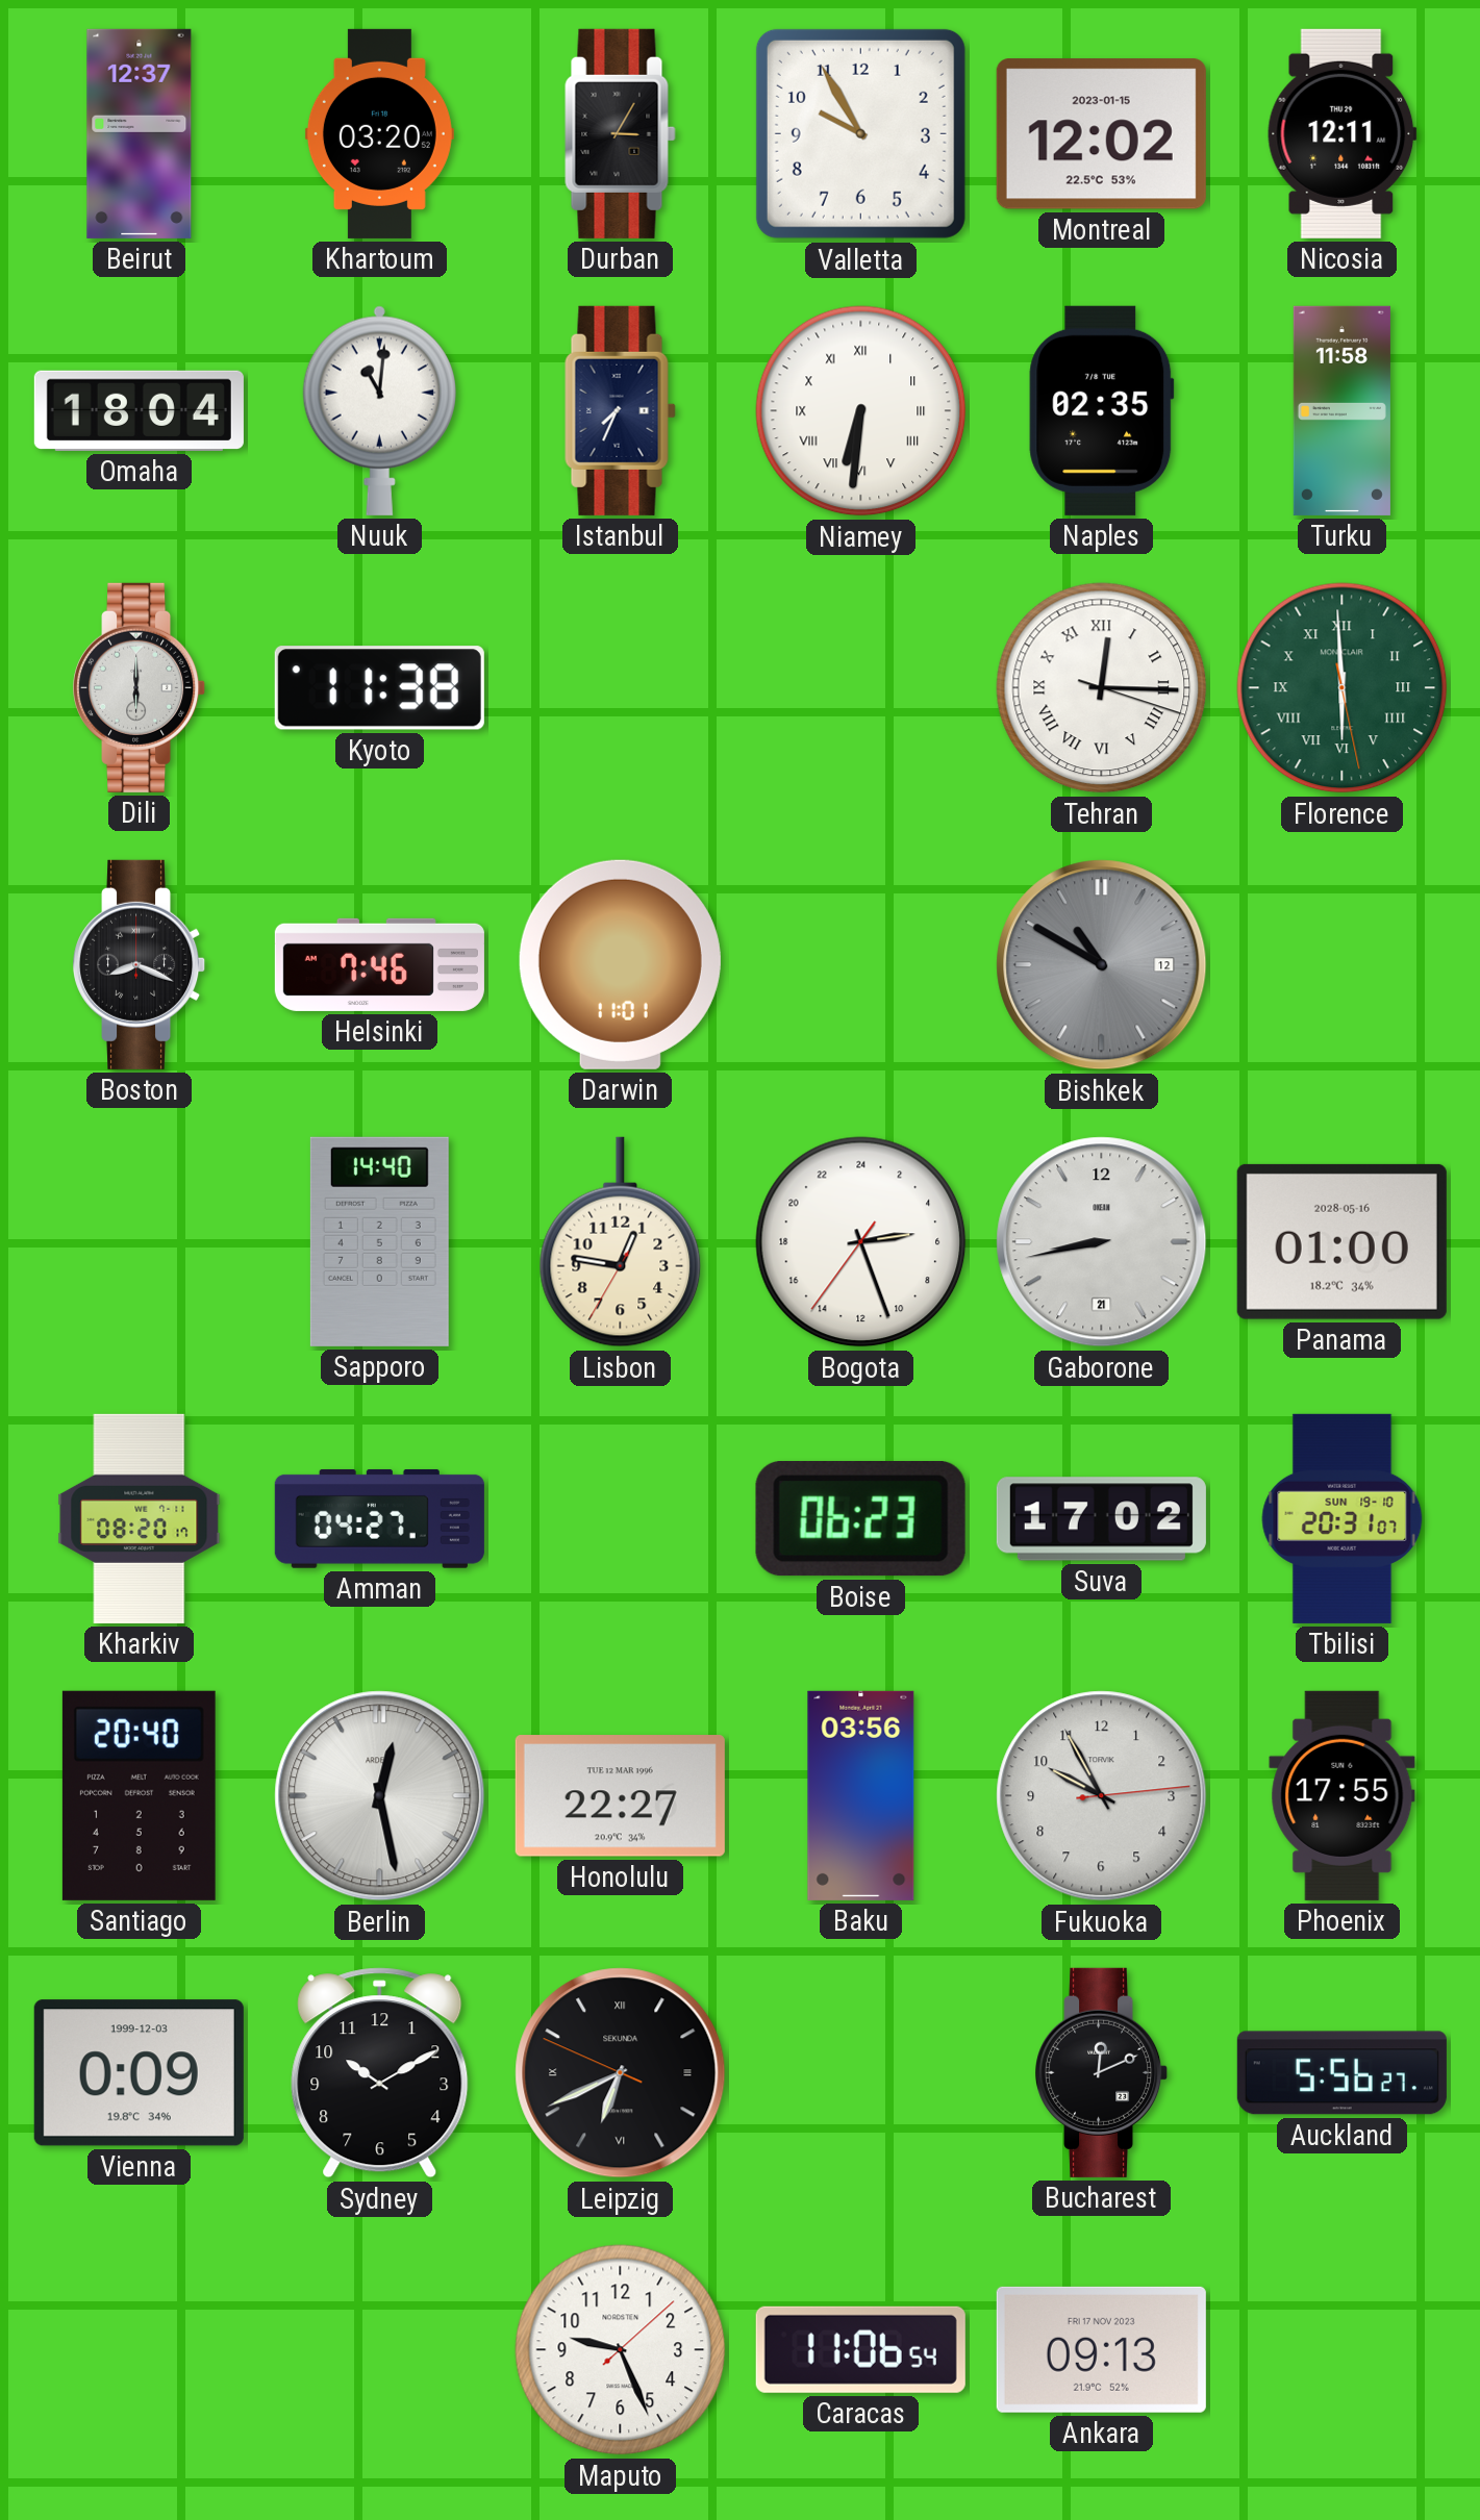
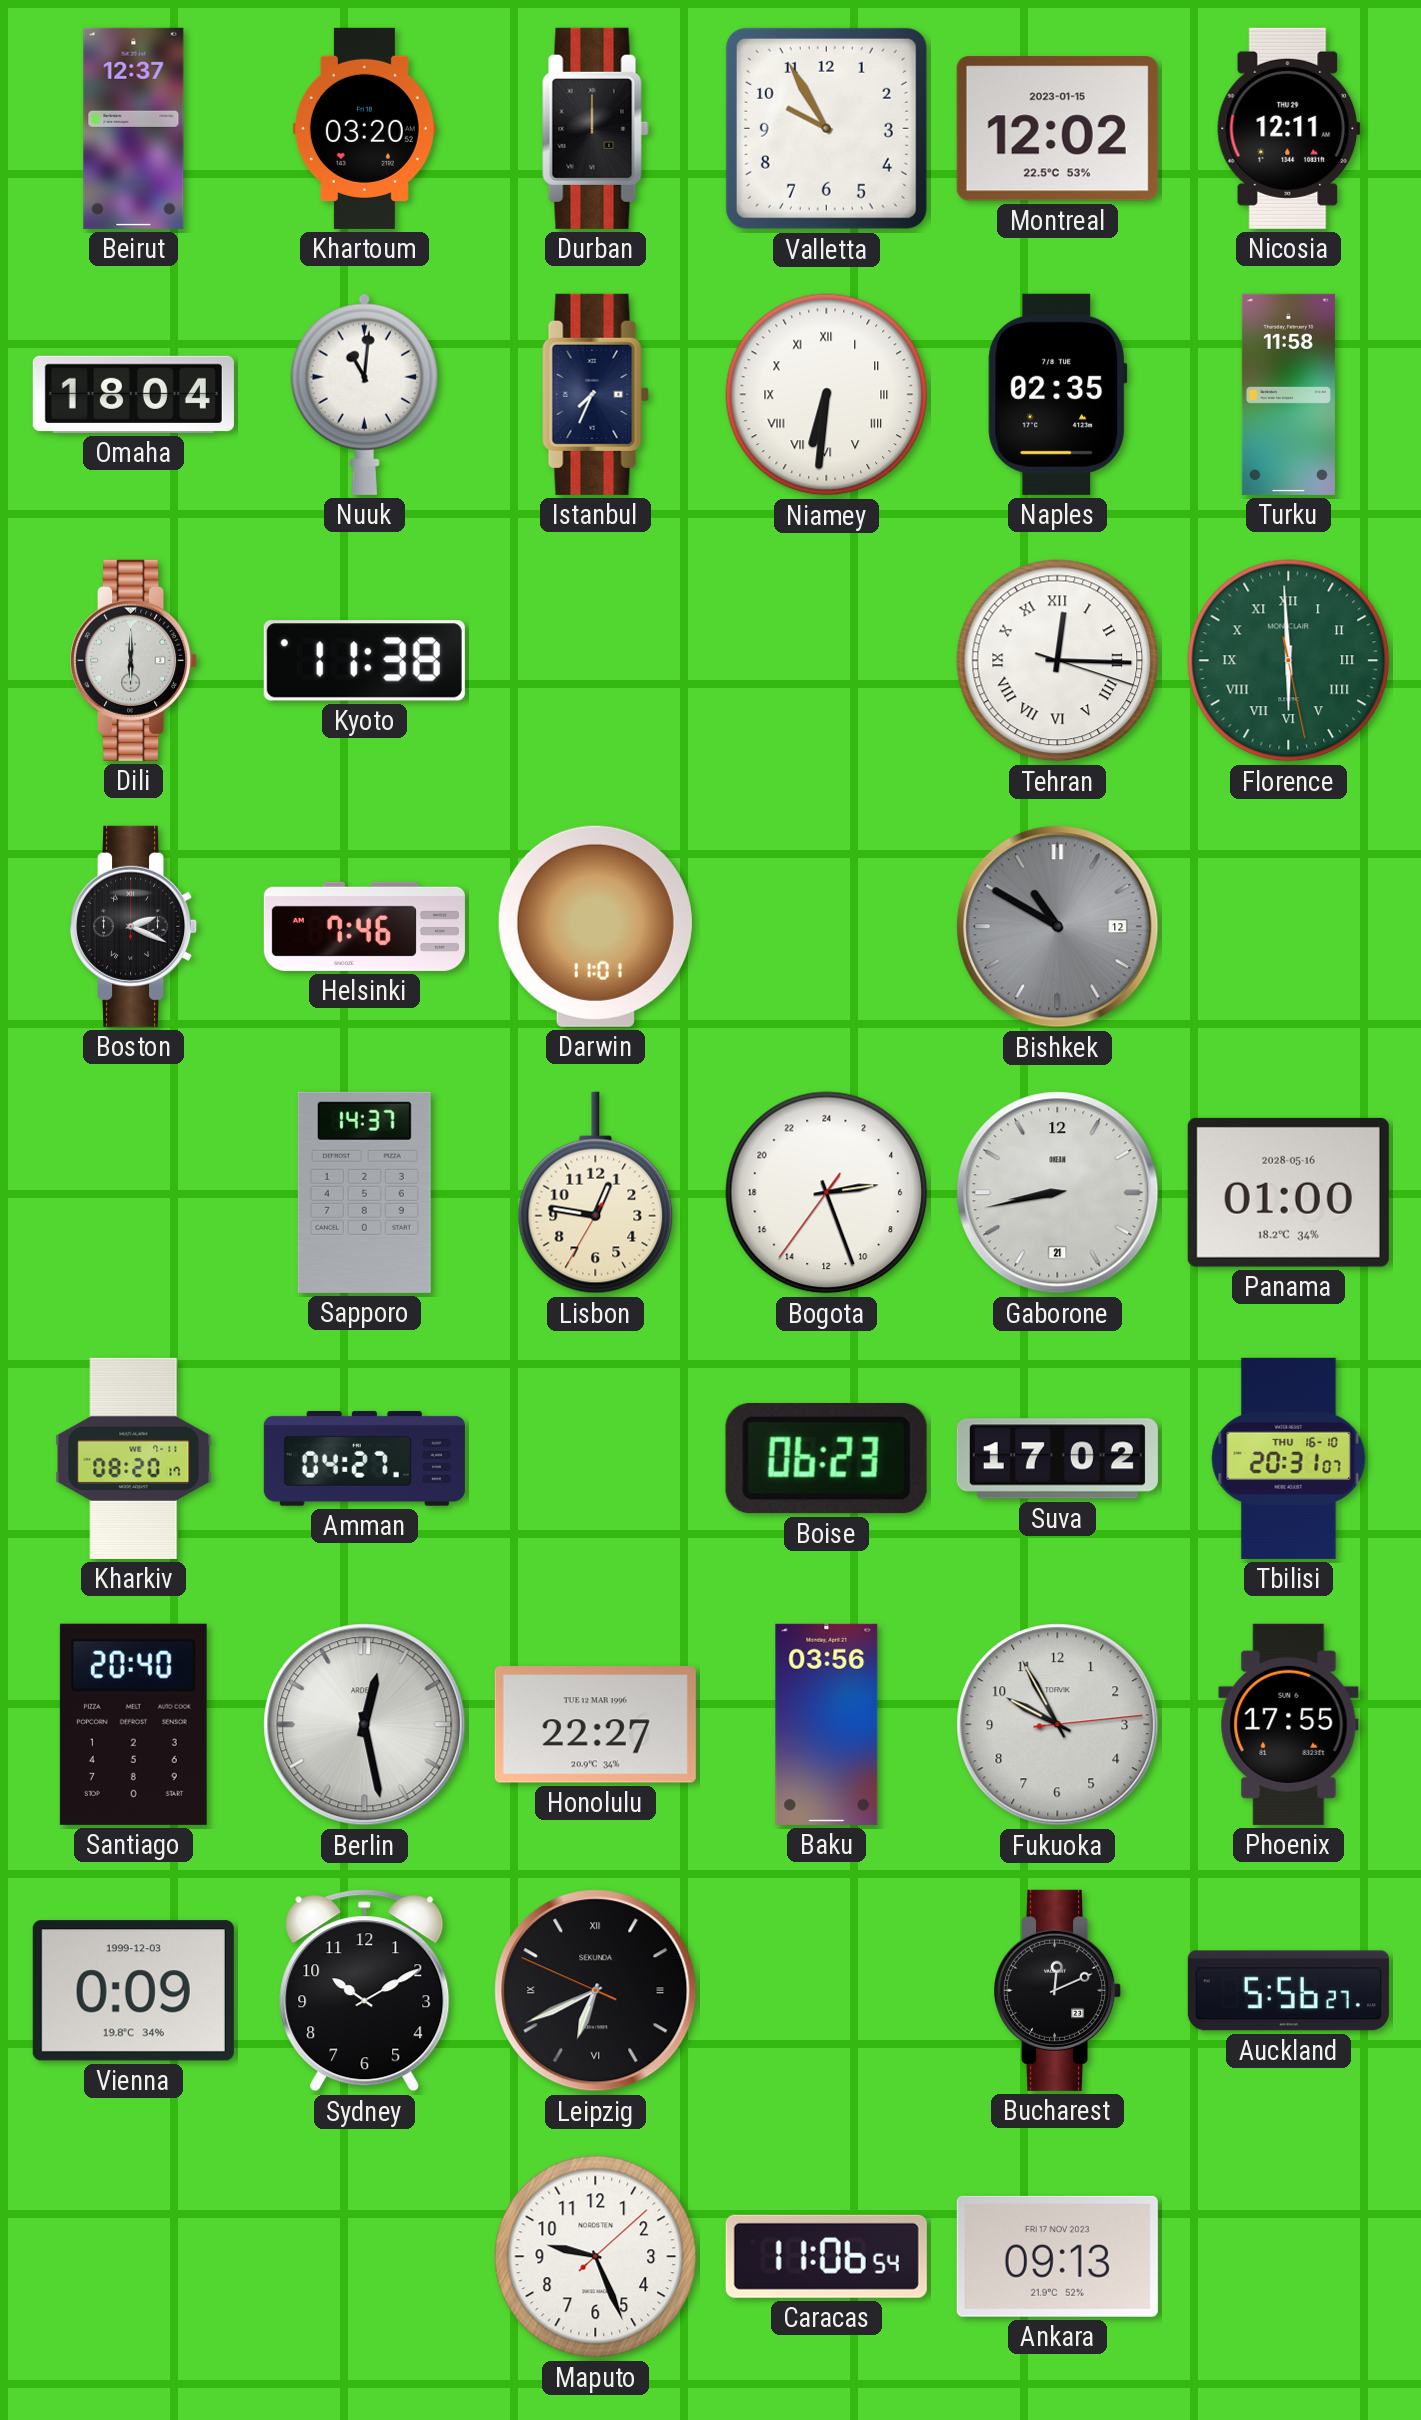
Durban: 3:05 -> 12:00
Boston: 8:19 -> 2:19
Sapporo: 14:40 -> 14:37
Tbilisi date: SUN 19-10 -> THU 16-10
